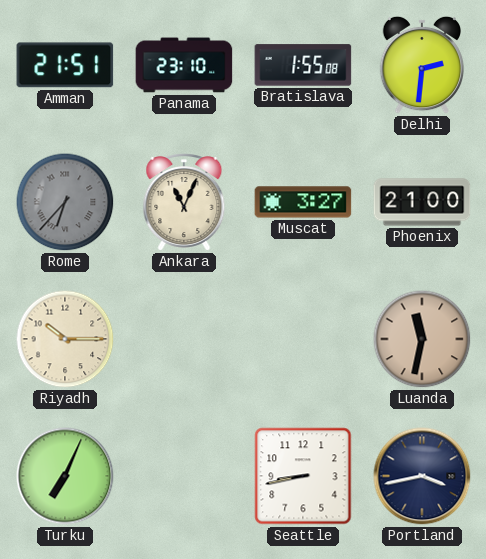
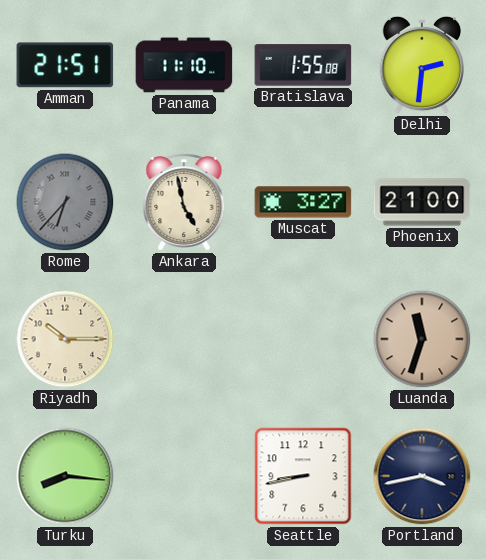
Panama: 23:10 -> 11:10
Ankara: 11:04 -> 4:58
Luanda: 11:32 -> 11:33
Turku: 7:04 -> 8:16
